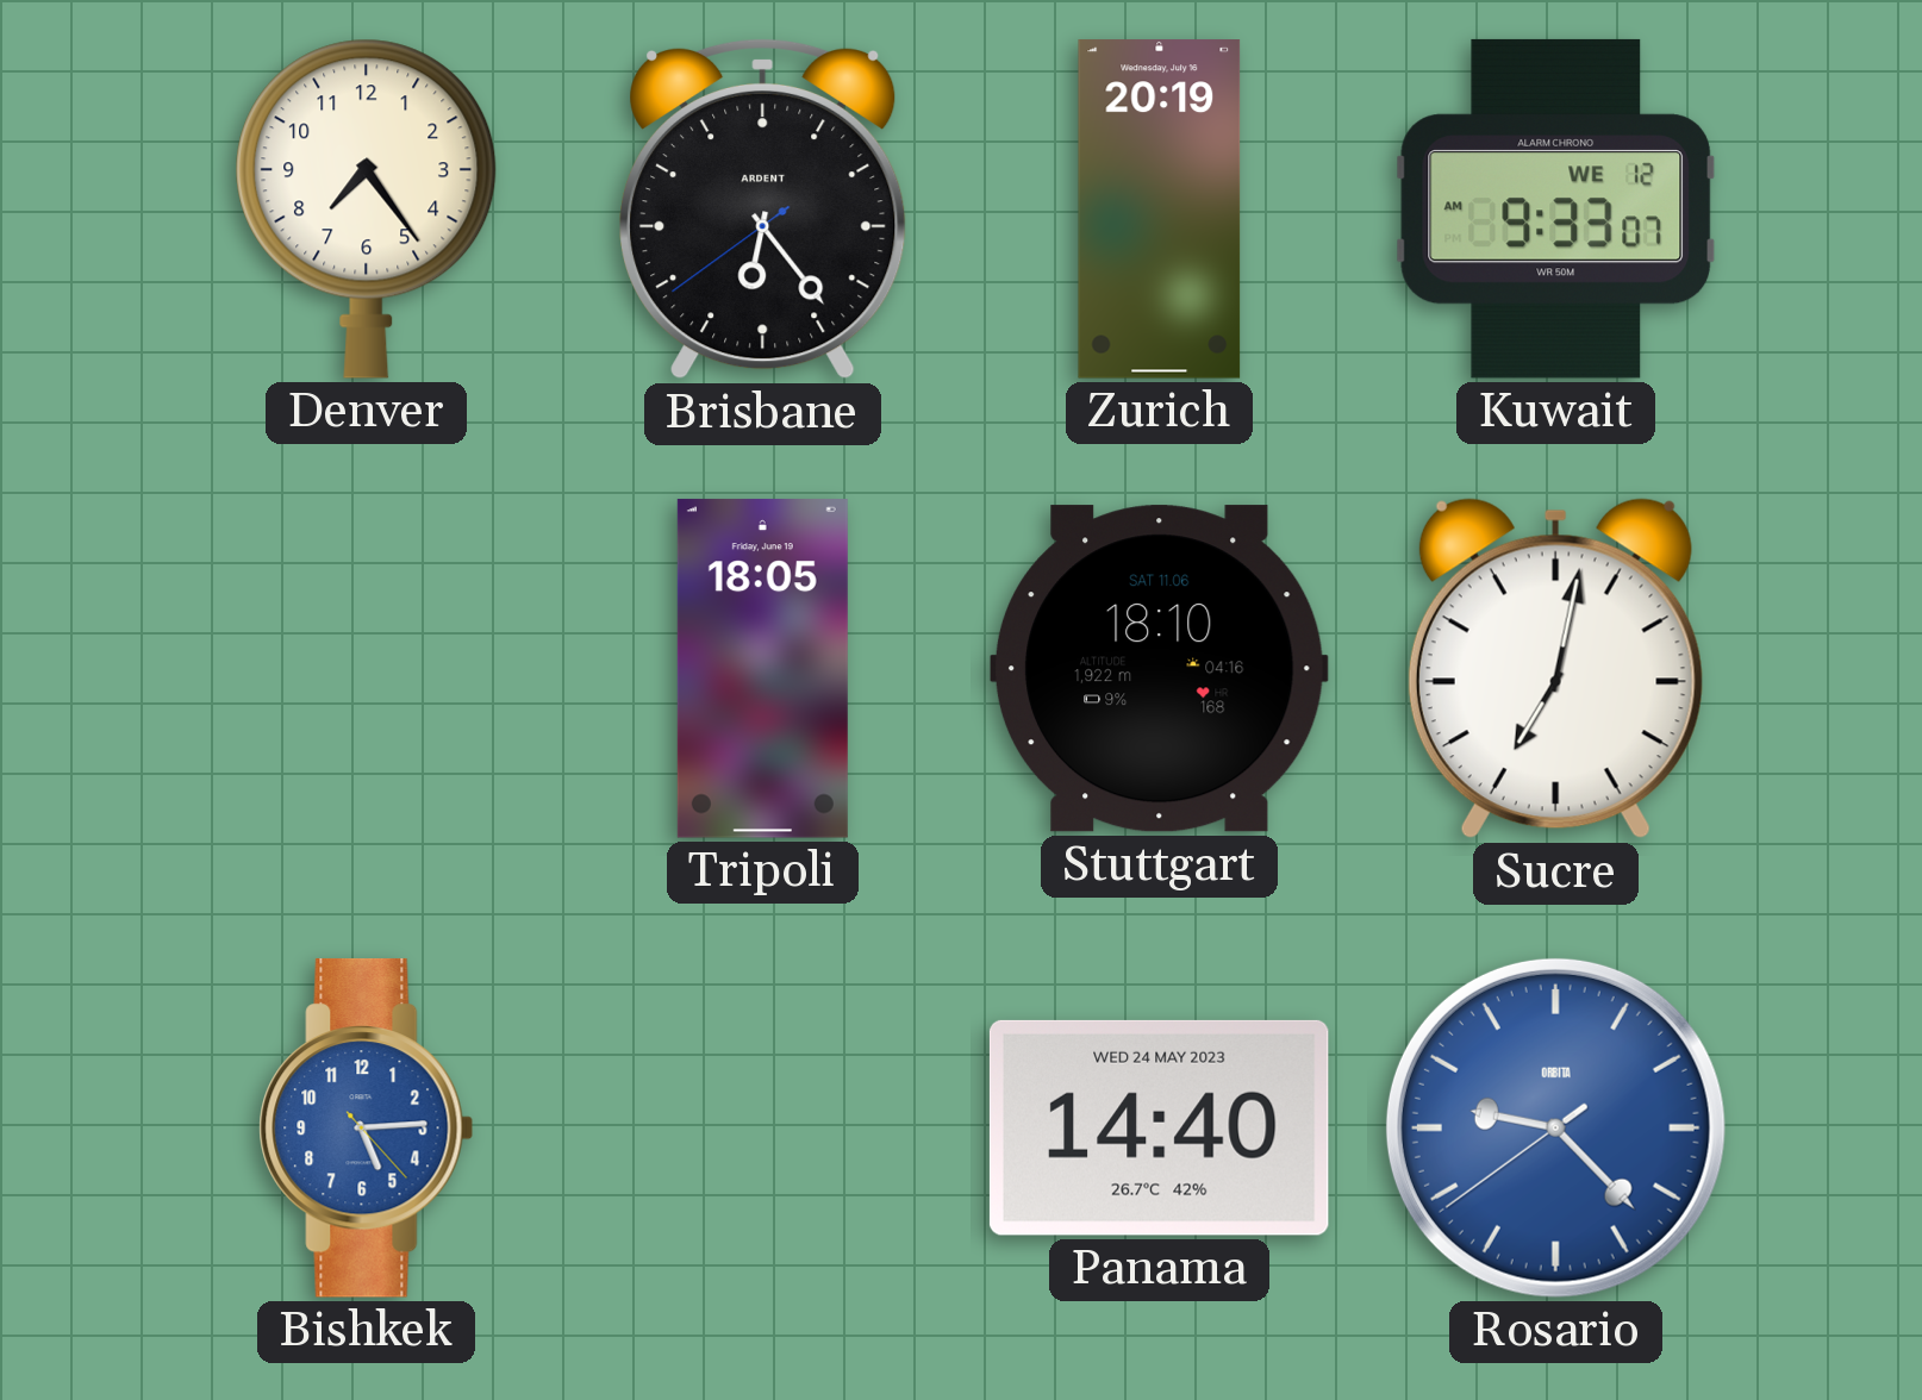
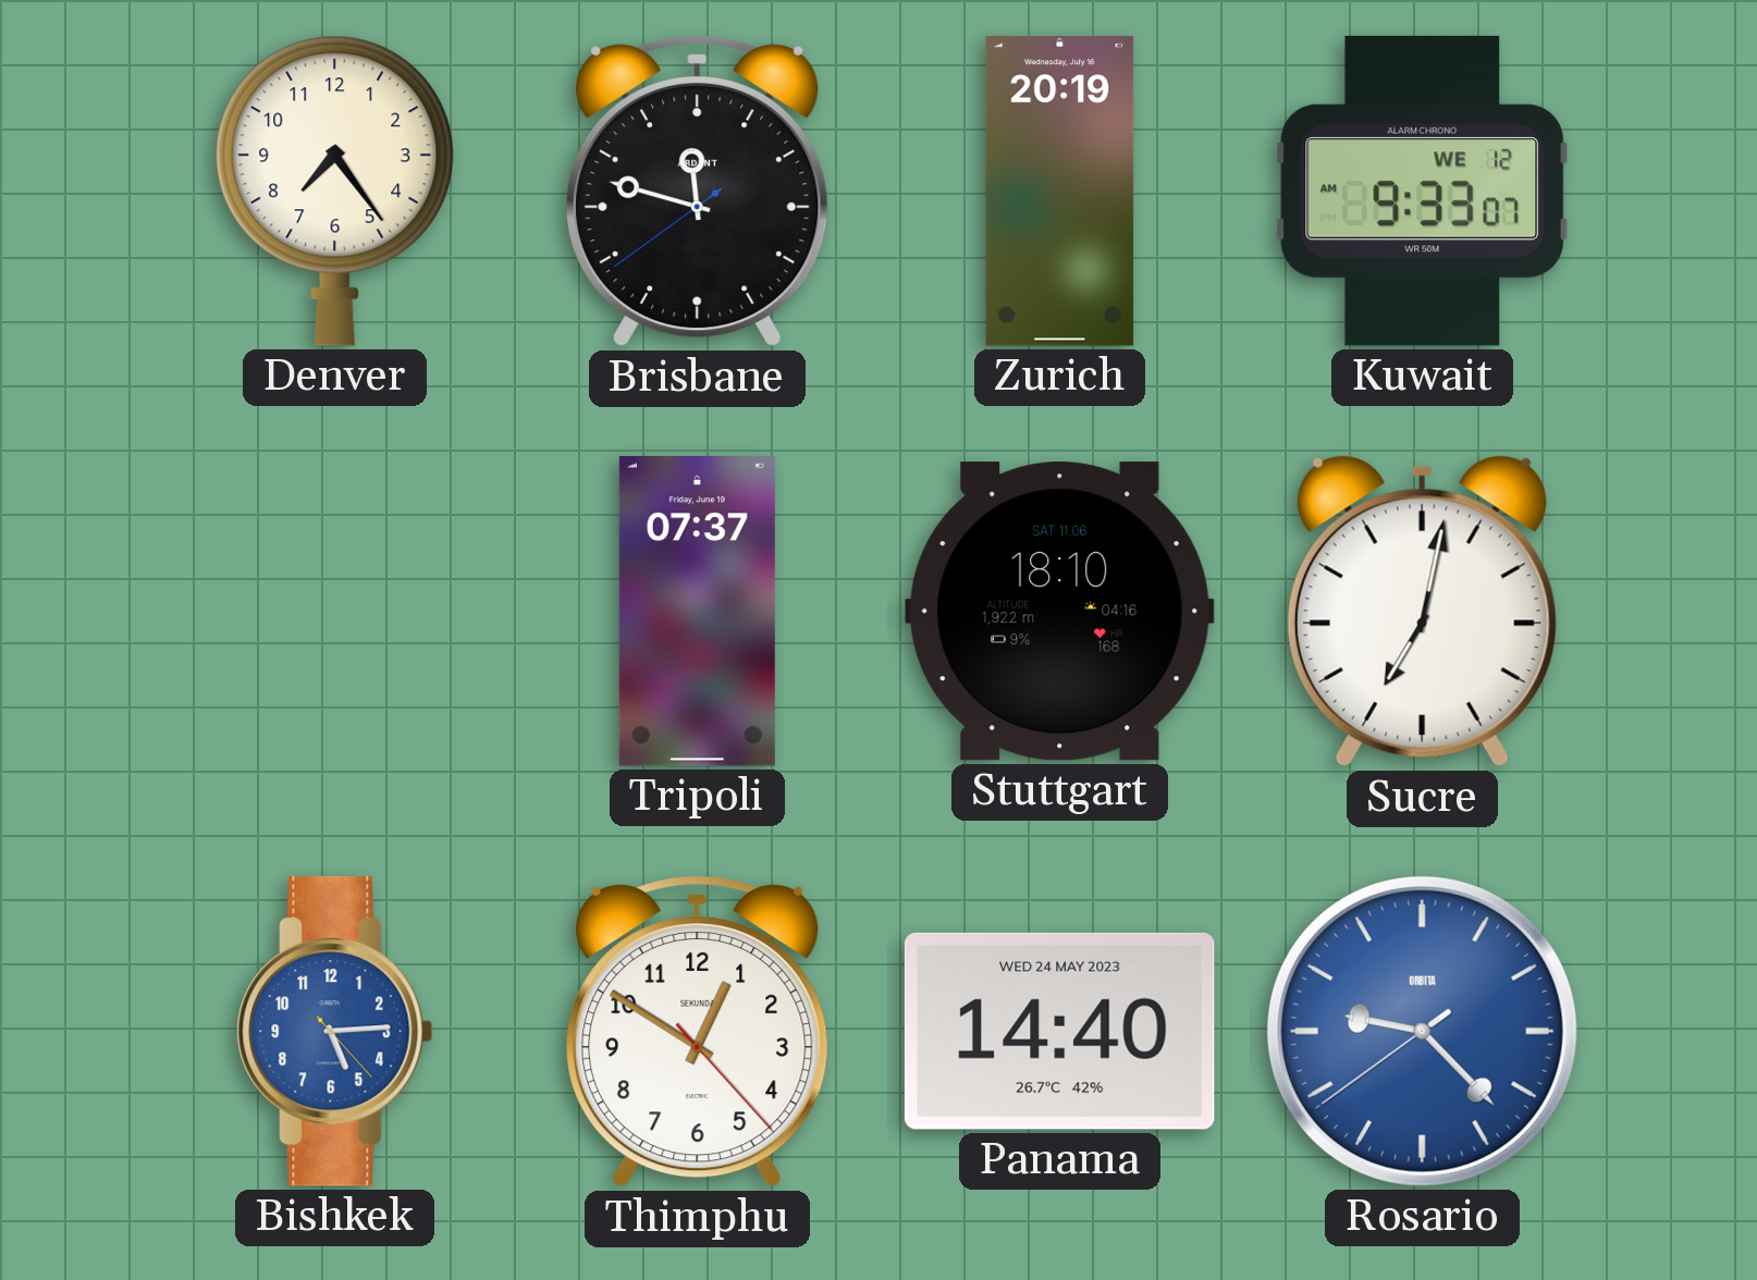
Brisbane: 6:23 -> 11:47
Tripoli: 18:05 -> 07:37
Thimphu: none -> 12:50
